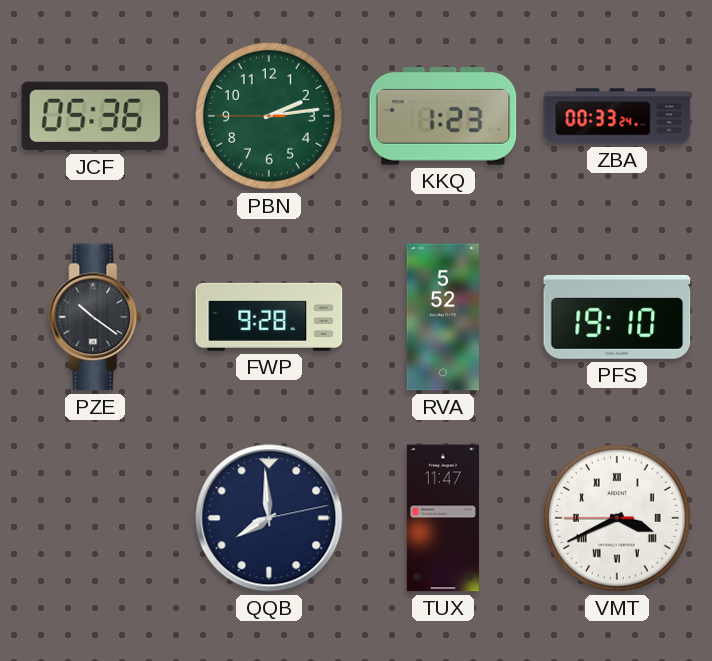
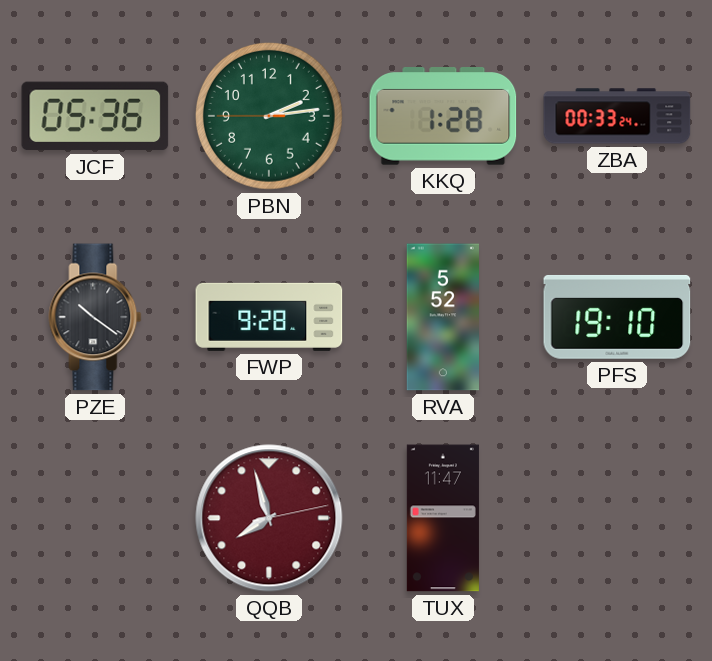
KKQ: 1:23 -> 1:28
QQB: 7:59 -> 7:57
QQB dial: navy -> burgundy
VMT: 3:40 -> none
